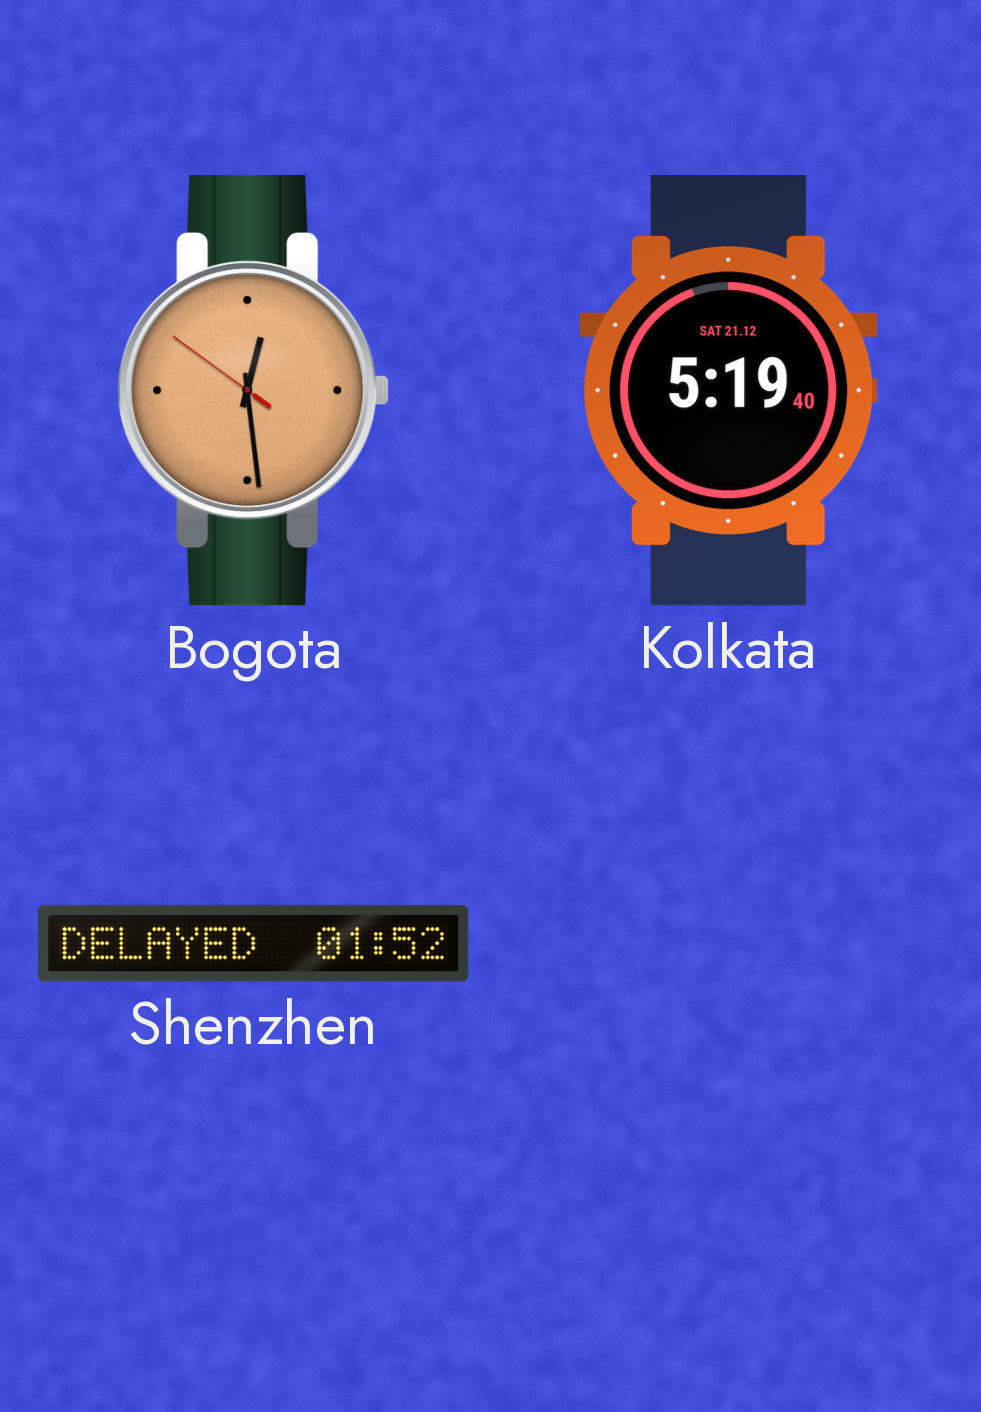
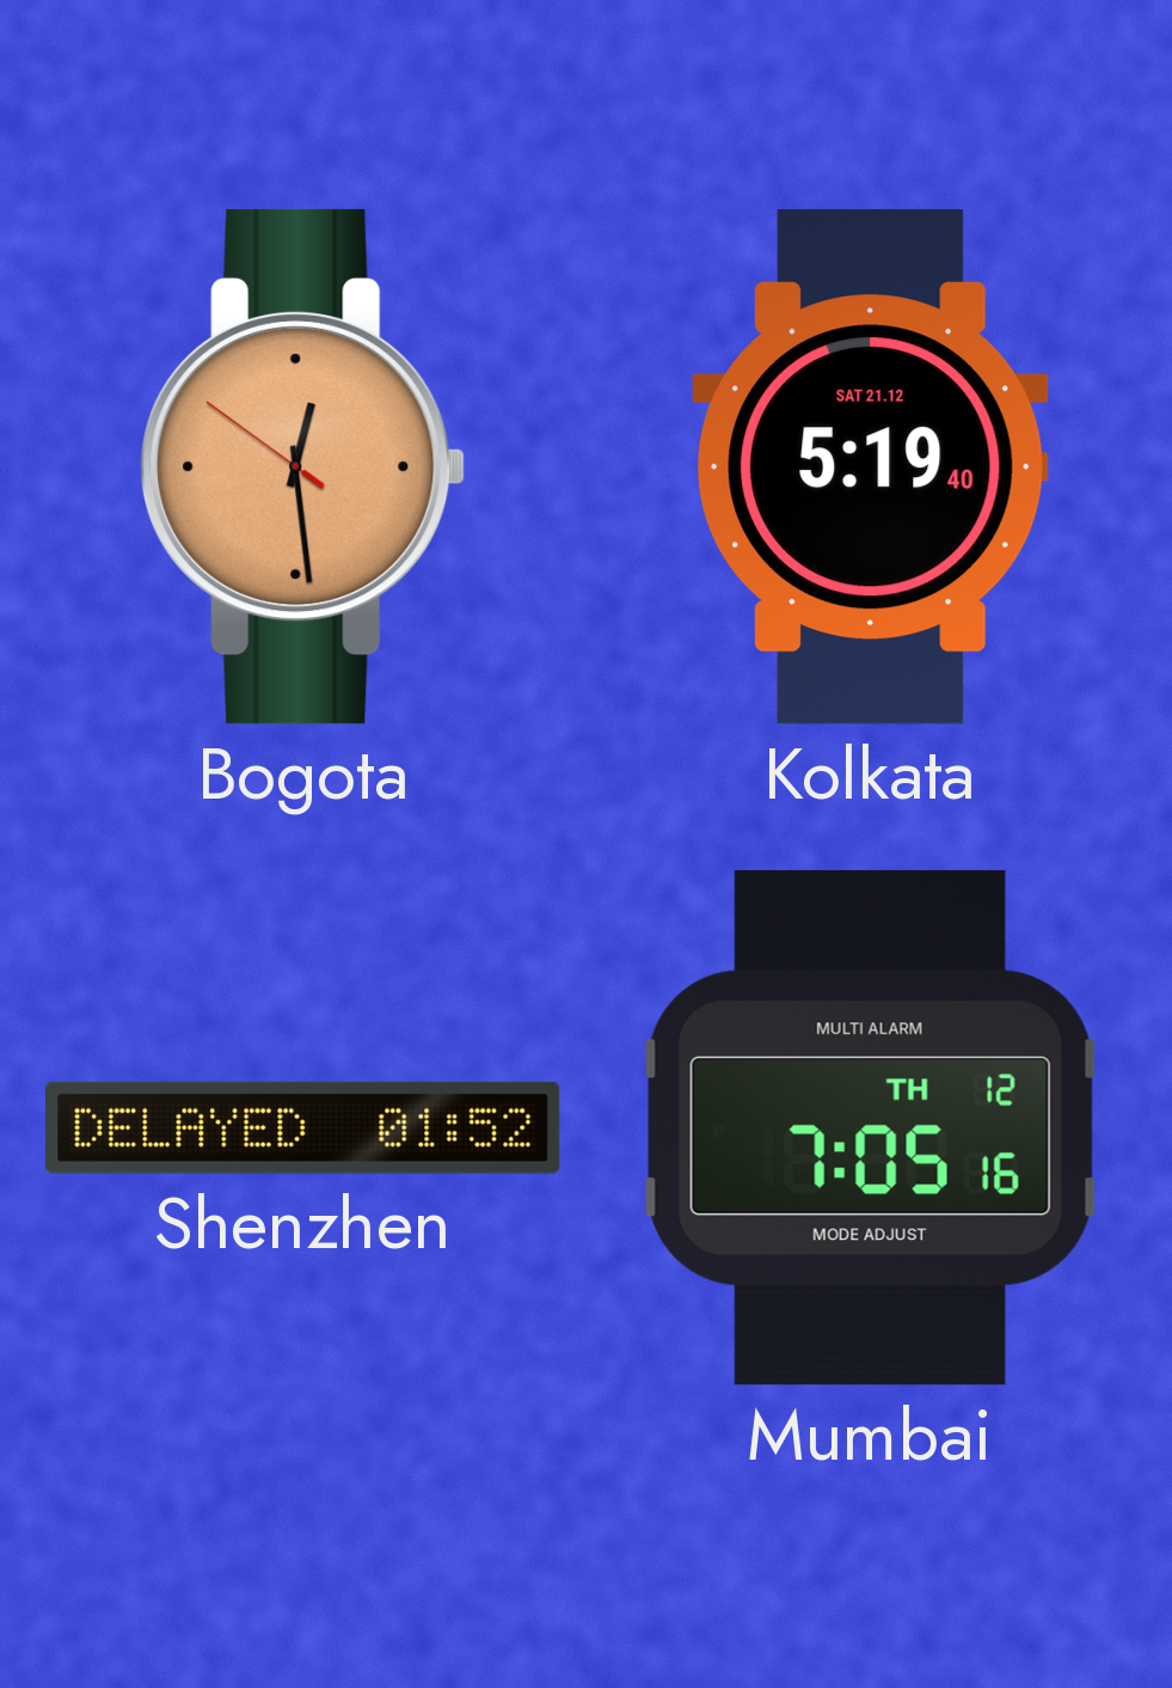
Mumbai: none -> 7:05
